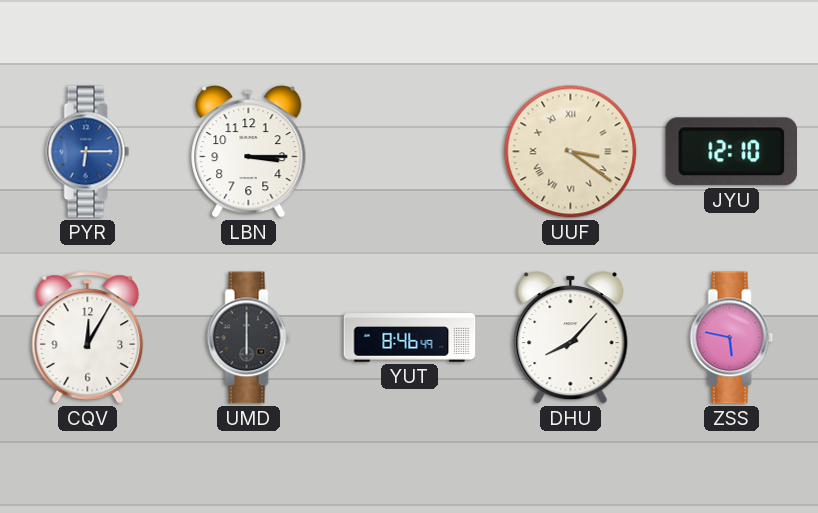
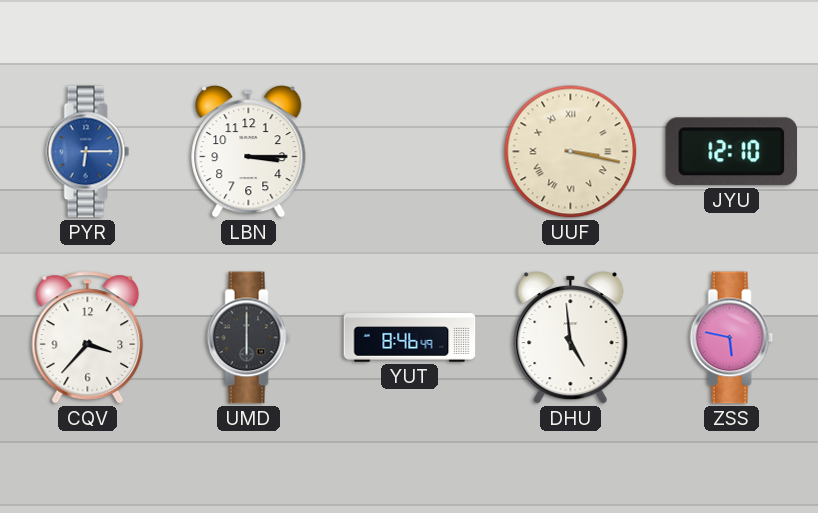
UUF: 3:21 -> 3:17
CQV: 12:05 -> 3:37
DHU: 8:07 -> 4:59
